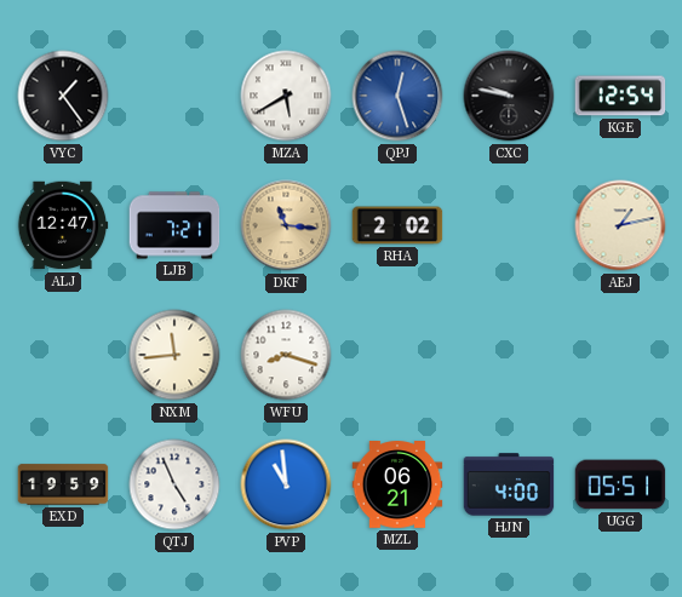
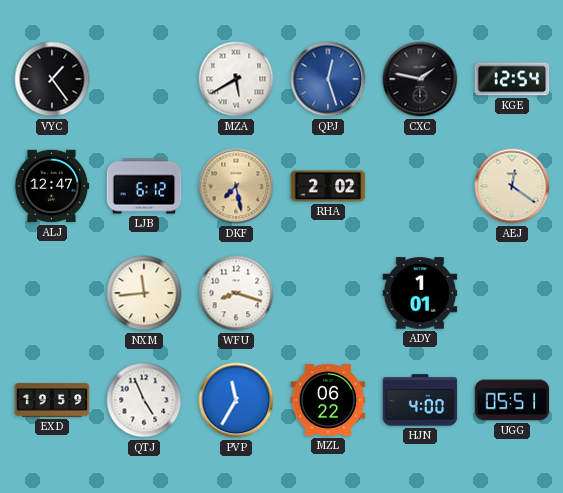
CXC: 9:47 -> 1:47
LJB: 7:21 -> 6:12
DKF: 11:16 -> 7:28
AEJ: 1:13 -> 12:21
ADY: none -> 1:01
PVP: 10:59 -> 11:35
MZL: 06:21 -> 06:22
